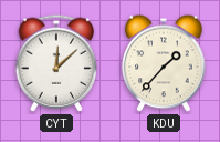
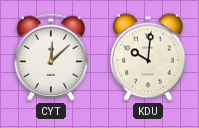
KDU: 1:37 -> 10:01
